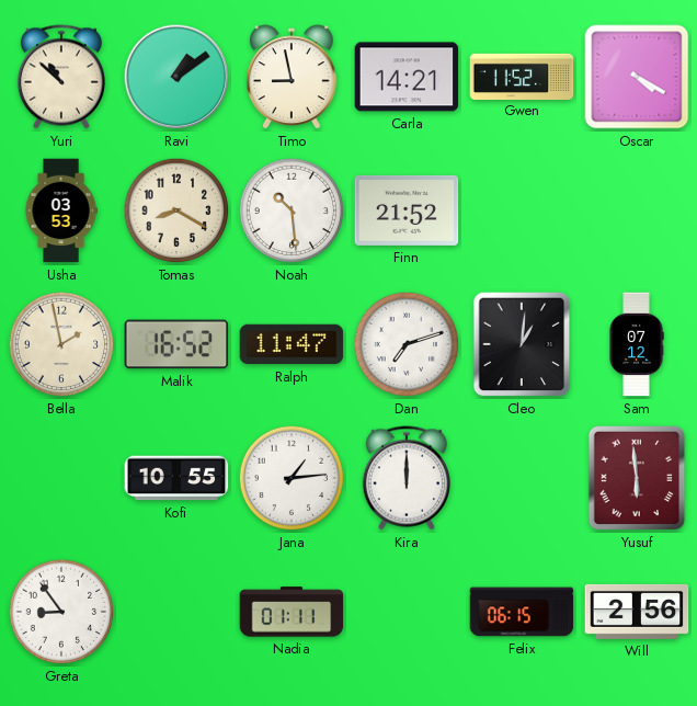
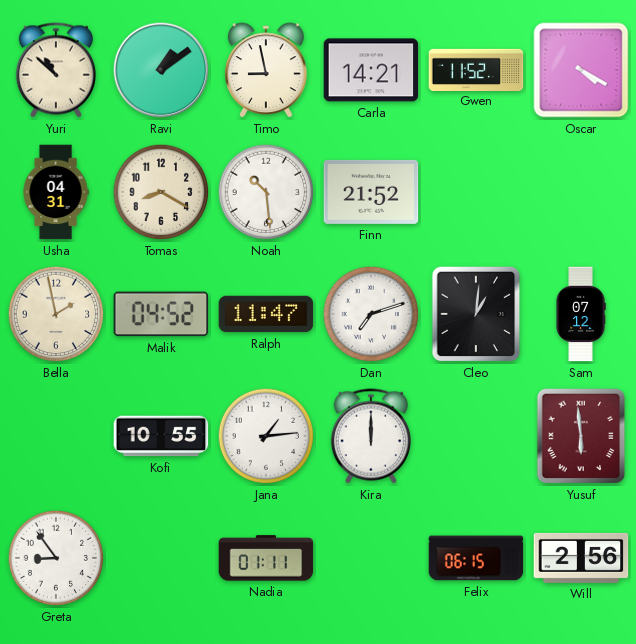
Usha: 03:53 -> 04:31
Malik: 16:52 -> 04:52
